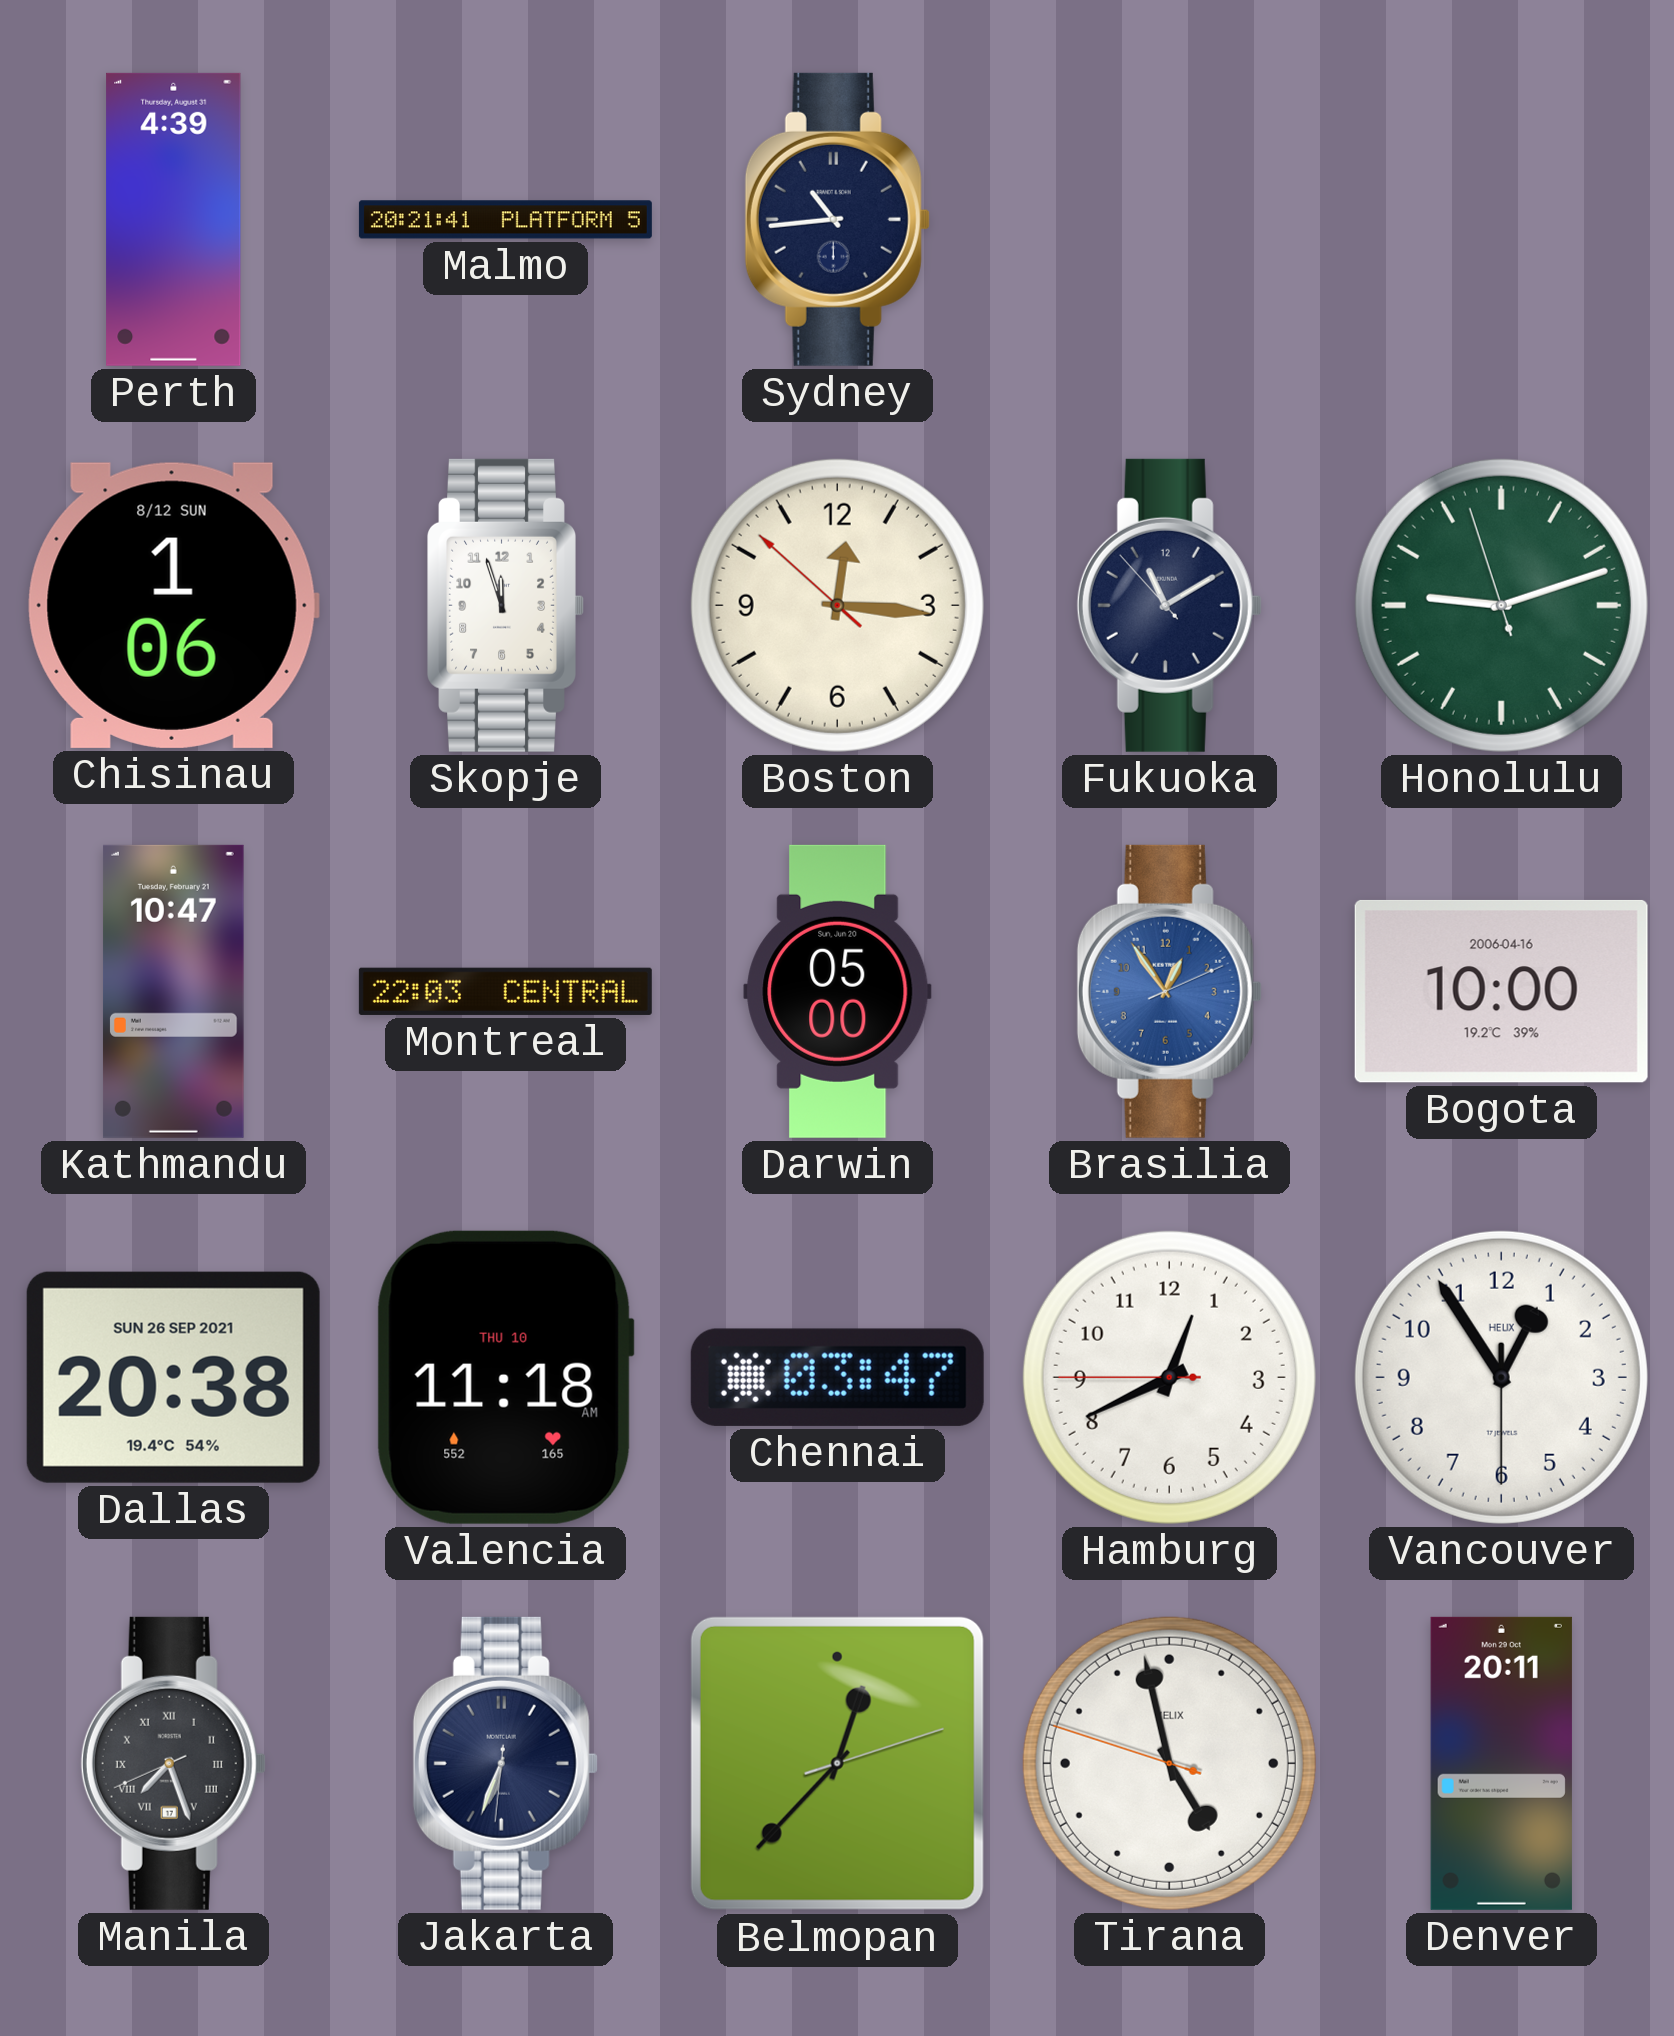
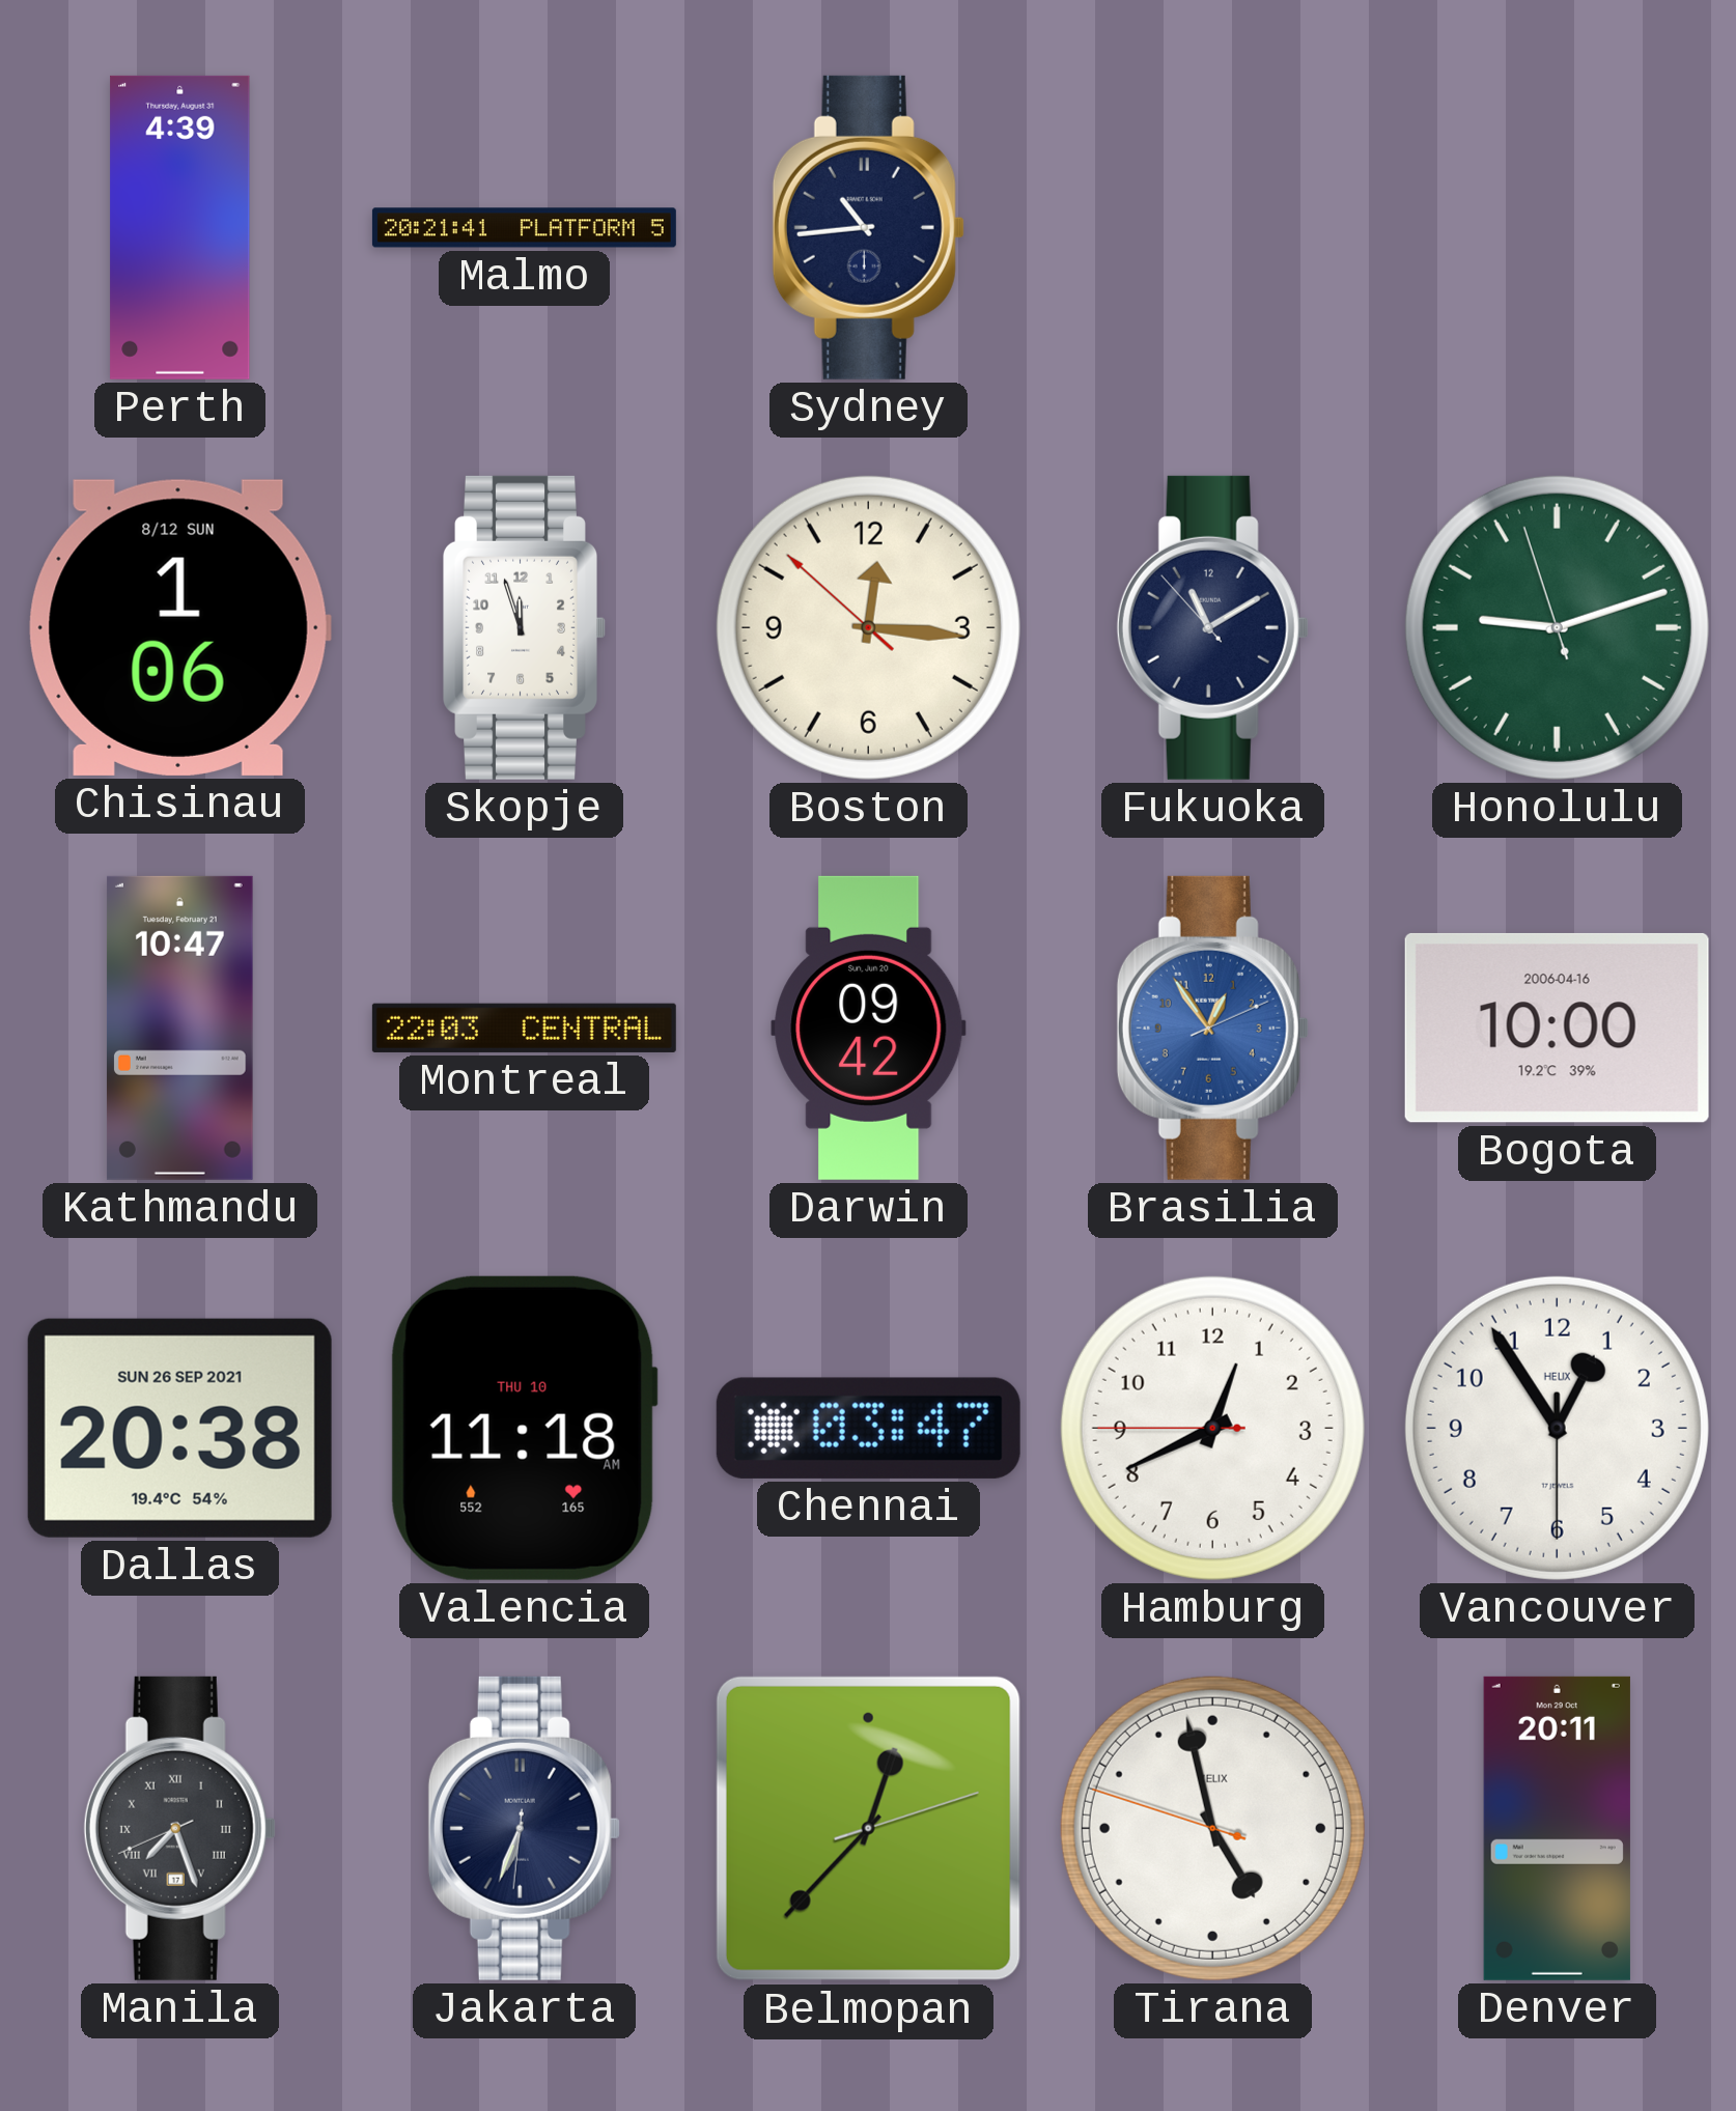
Darwin: 05:00 -> 09:42
